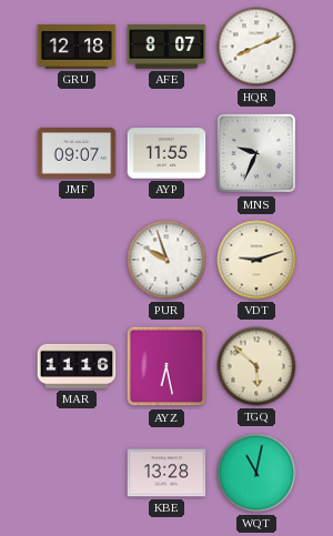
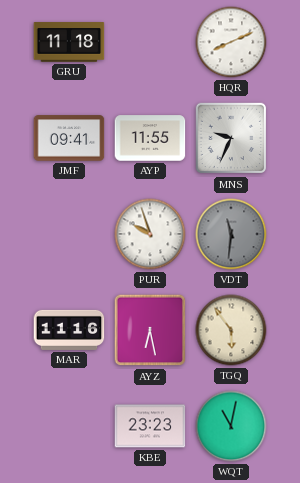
GRU: 12:18 -> 11:18
AFE: 8:07 -> none
JMF: 09:07 -> 09:41
VDT: 9:12 -> 11:31
VDT dial: cream -> grey
TGQ: 5:52 -> 5:54
KBE: 13:28 -> 23:23
